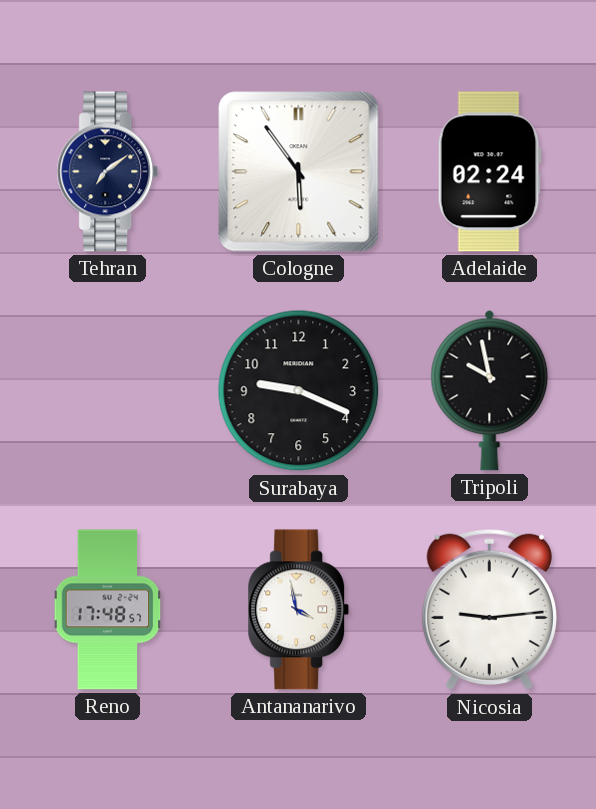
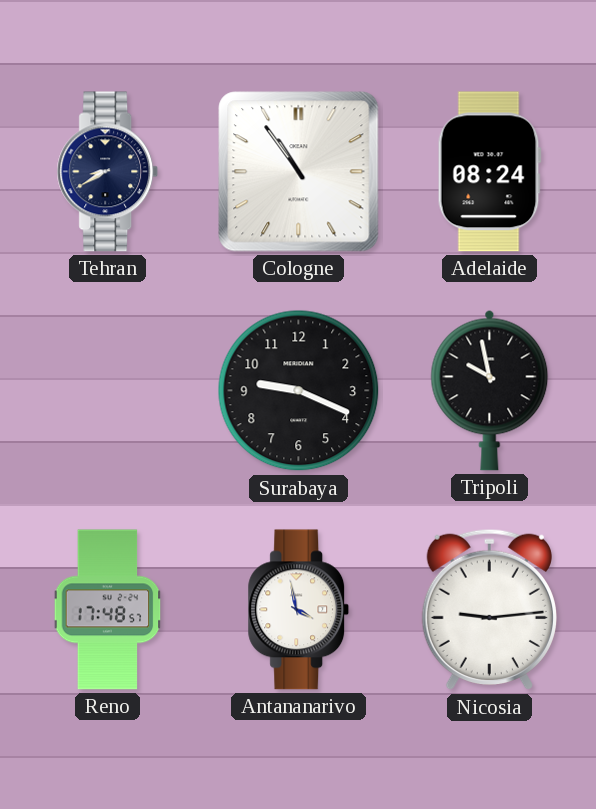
Tehran: 7:09 -> 8:40
Cologne: 5:54 -> 10:54
Adelaide: 02:24 -> 08:24
